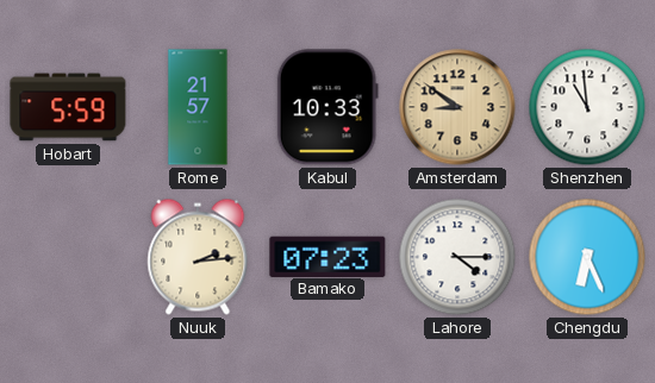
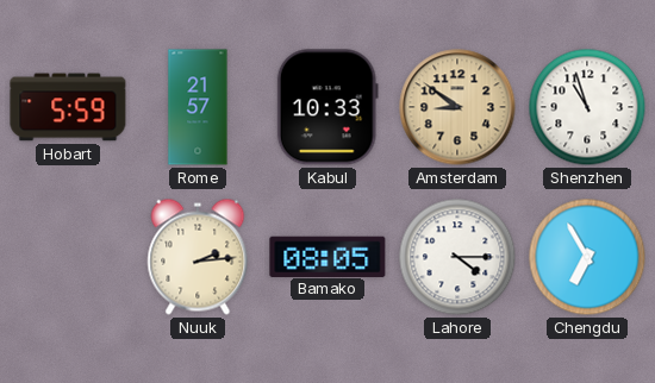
Shenzhen: 10:59 -> 10:57
Bamako: 07:23 -> 08:05
Chengdu: 6:26 -> 6:55
